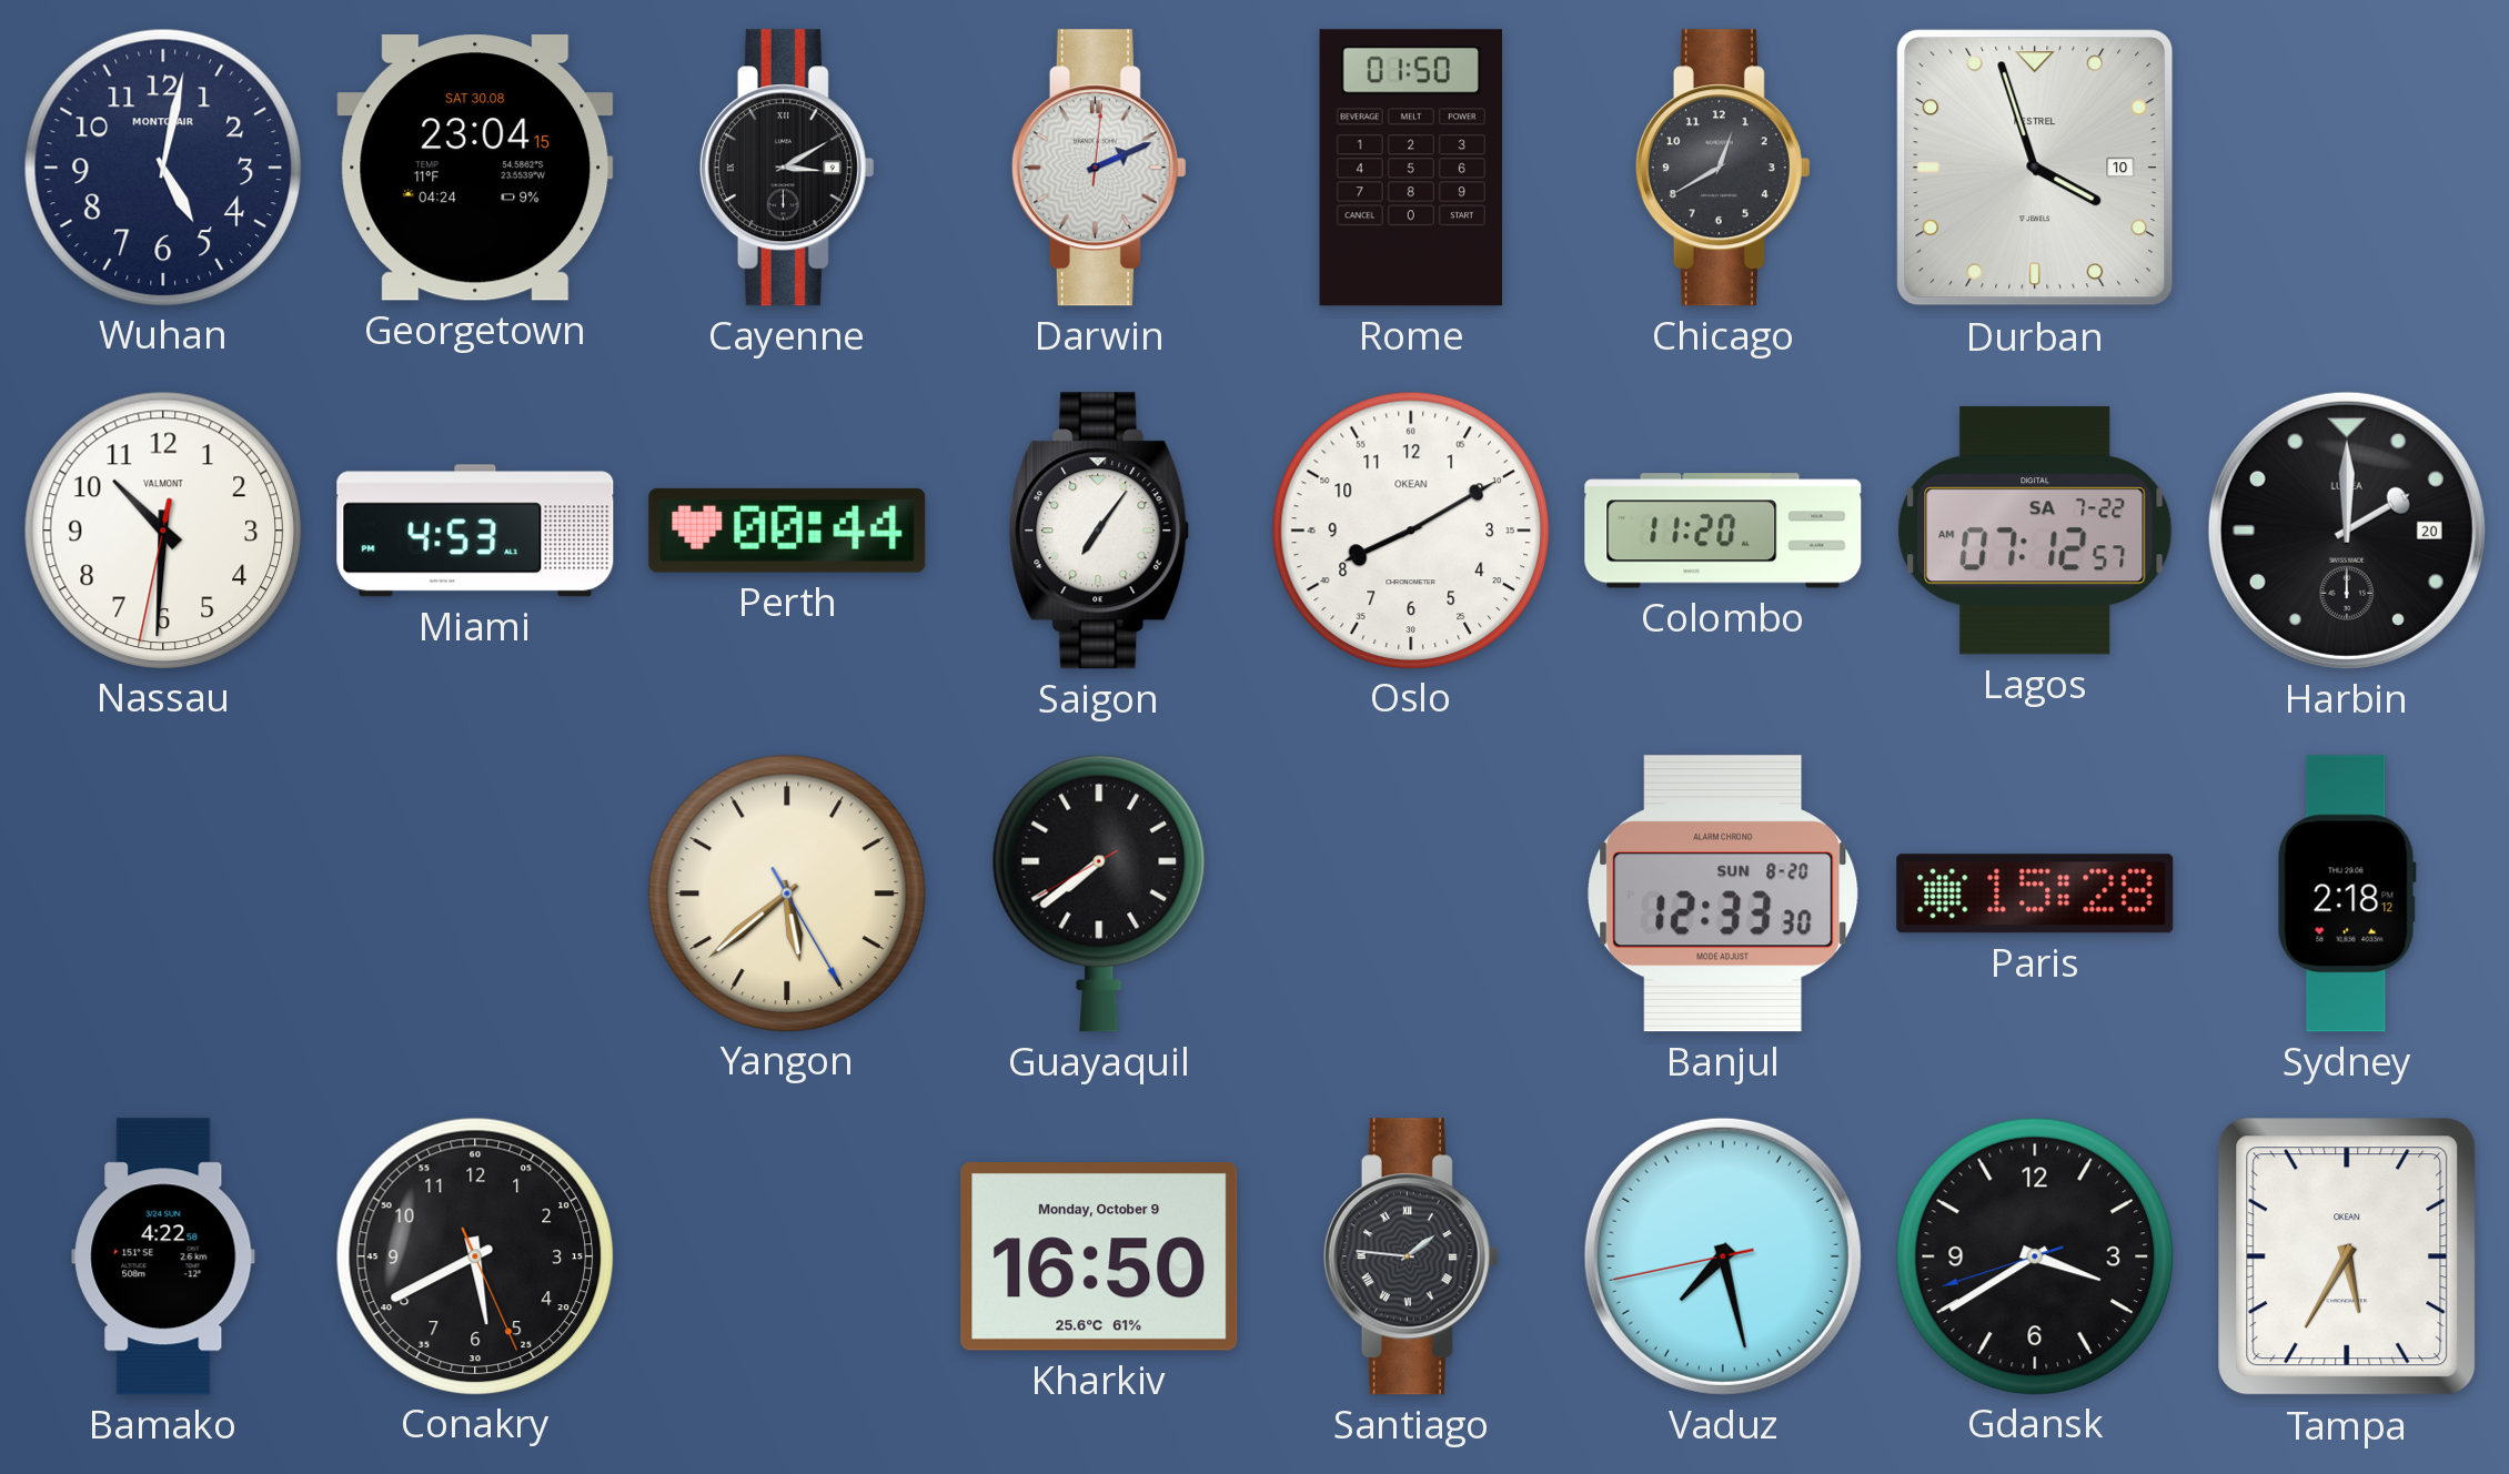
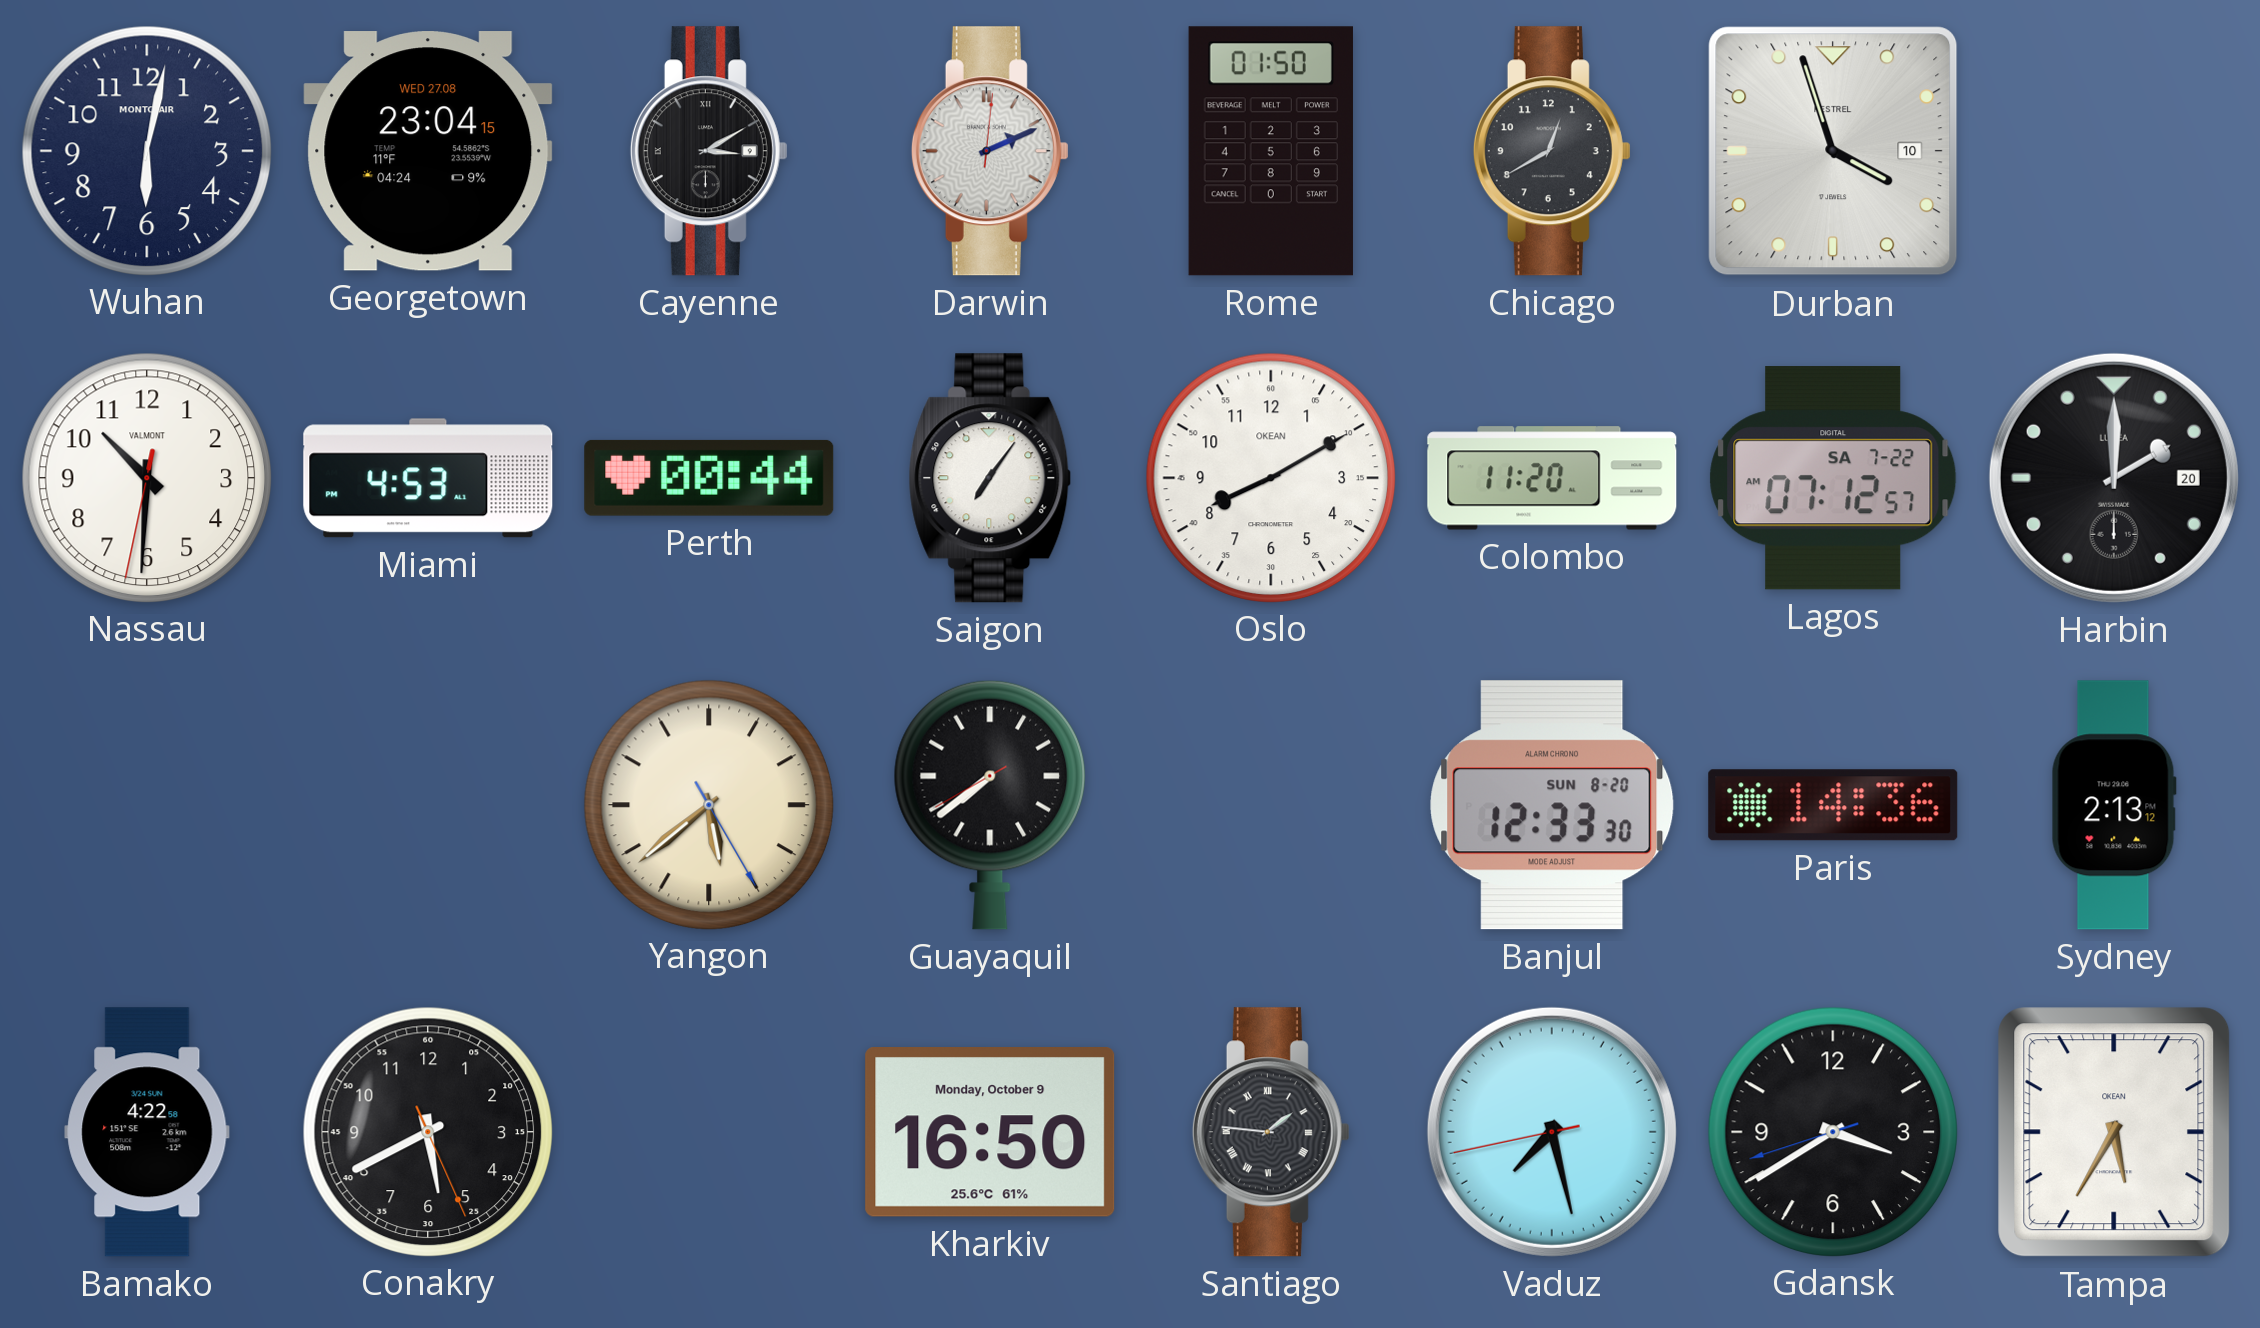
Wuhan: 5:02 -> 6:02
Georgetown date: SAT 30.08 -> WED 27.08
Paris: 15:28 -> 14:36
Sydney: 2:18 -> 2:13
